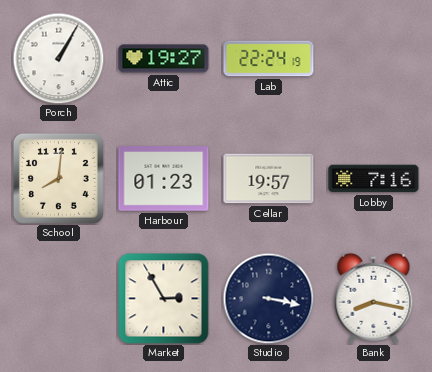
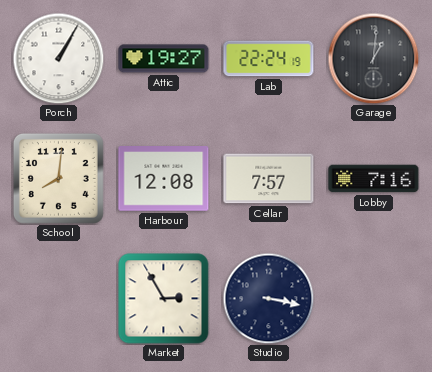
Garage: none -> 1:01
Harbour: 01:23 -> 12:08
Cellar: 19:57 -> 7:57
Bank: 8:17 -> none
